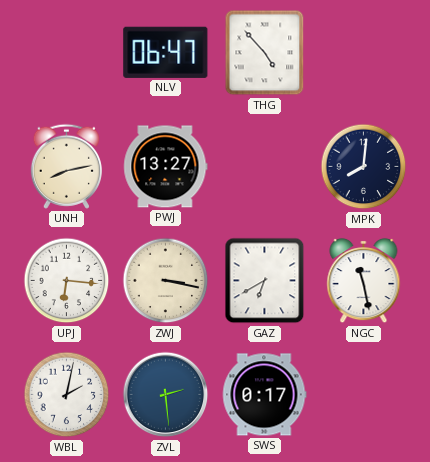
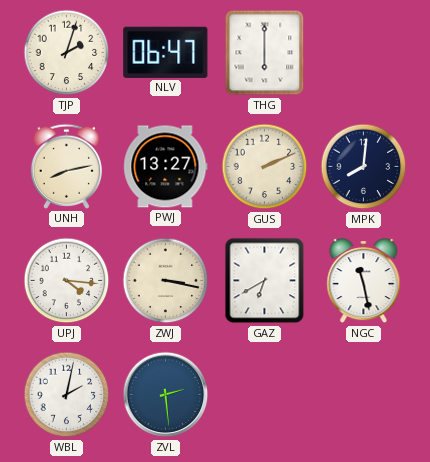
TJP: none -> 2:03
THG: 4:53 -> 6:00
GUS: none -> 2:11
UPJ: 6:16 -> 4:16
SWS: 0:17 -> none
